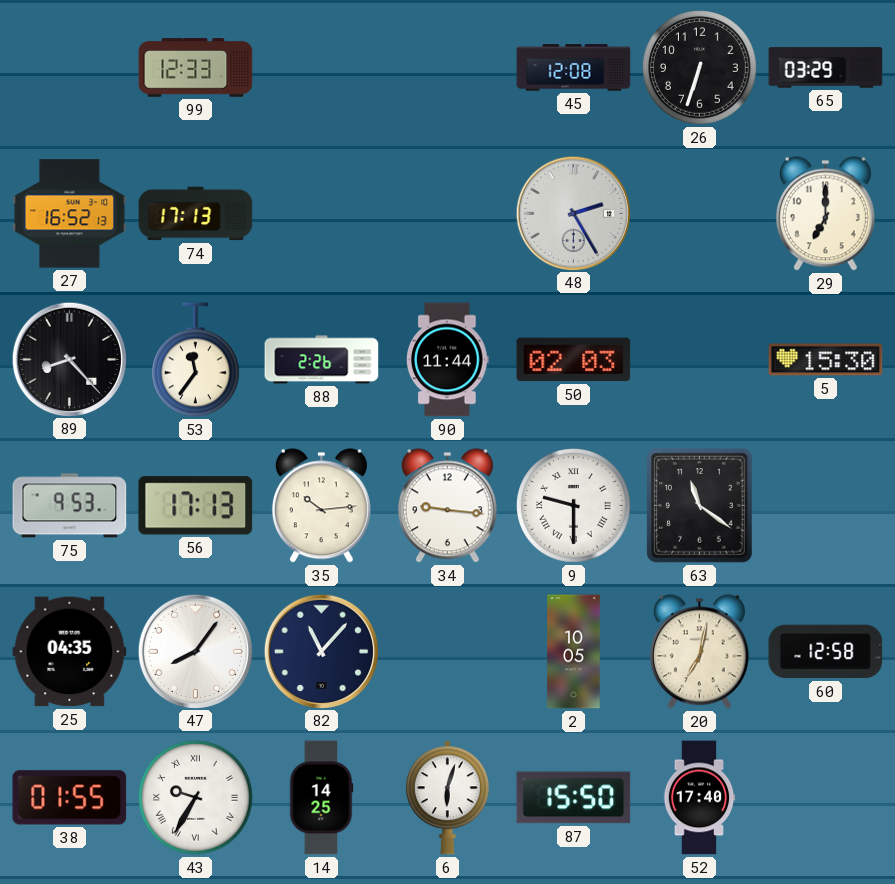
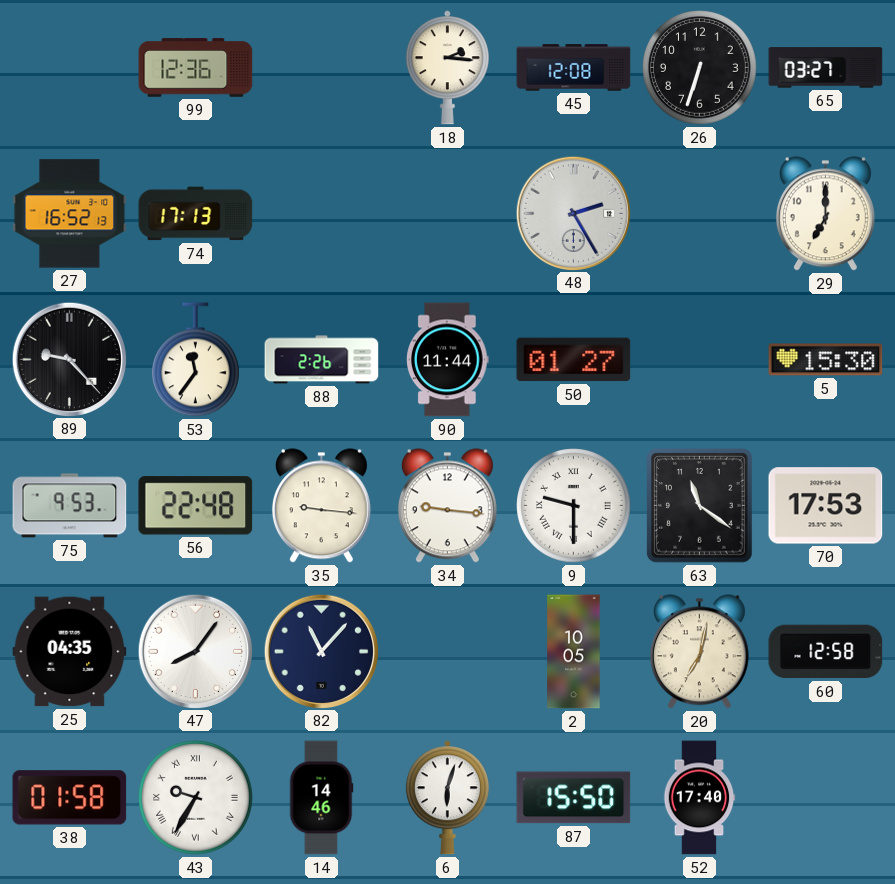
99: 12:33 -> 12:36
18: none -> 2:16
65: 03:29 -> 03:27
89: 8:23 -> 9:23
50: 02:03 -> 01:27
56: 17:13 -> 22:48
35: 10:14 -> 9:16
70: none -> 17:53
38: 01:55 -> 01:58
14: 14:25 -> 14:46
